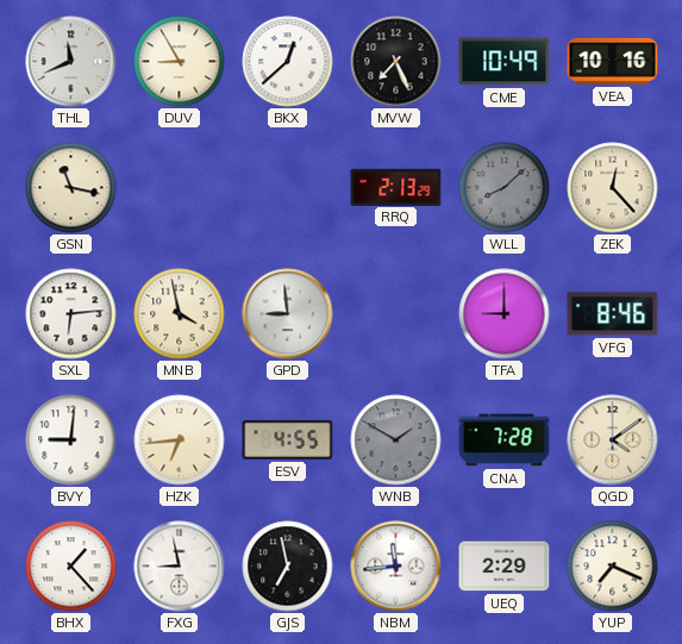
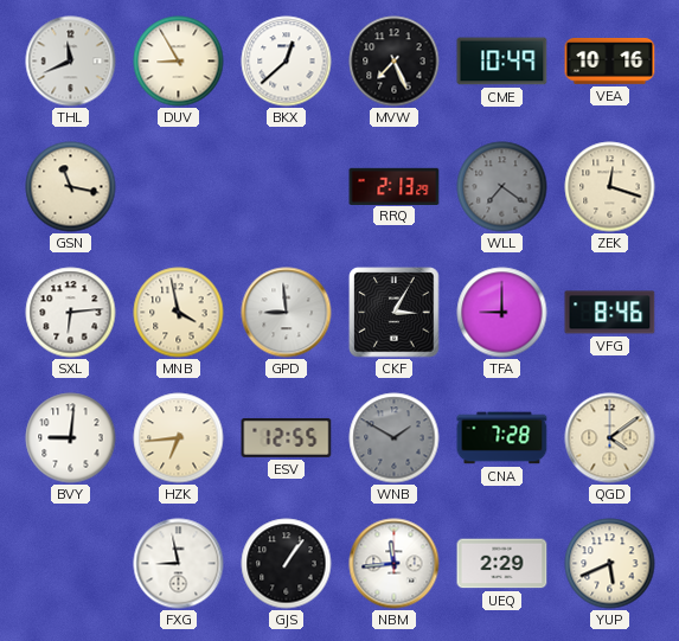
WLL: 8:08 -> 7:21
ZEK: 12:23 -> 12:18
CKF: none -> 3:05
ESV: 4:55 -> 12:55
BHX: 1:23 -> none
GJS: 6:58 -> 1:06
YUP: 7:19 -> 5:41
